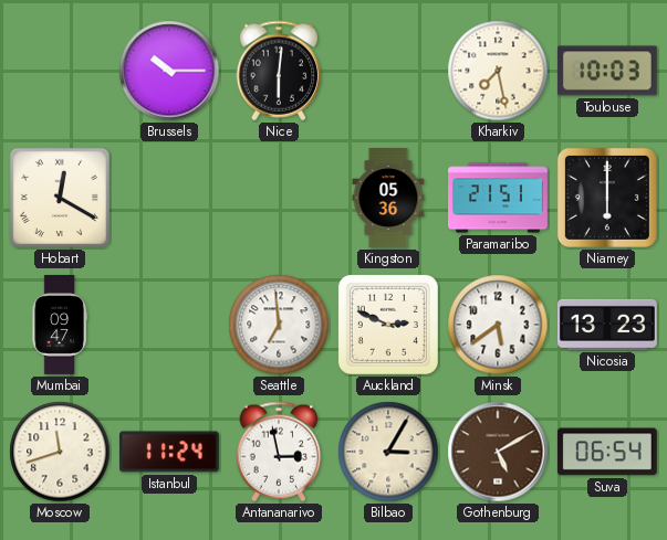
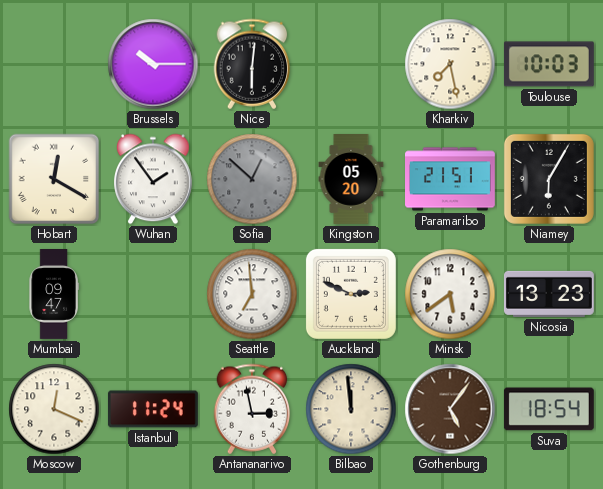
Wuhan: none -> 1:54
Sofia: none -> 12:52
Kingston: 05:36 -> 05:20
Niamey: 6:00 -> 6:05
Moscow: 11:42 -> 12:19
Bilbao: 3:05 -> 11:59
Gothenburg: 5:10 -> 5:06
Suva: 06:54 -> 18:54
